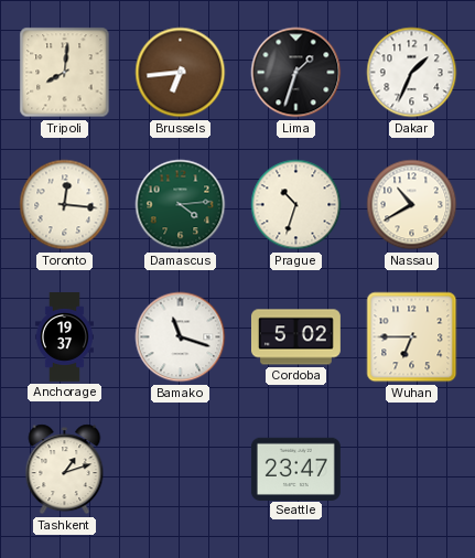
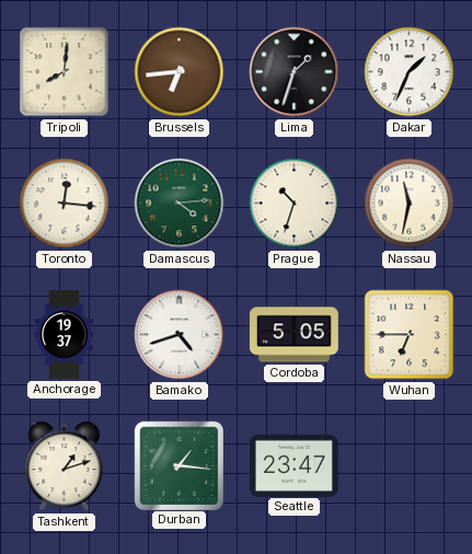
Nassau: 10:40 -> 11:32
Bamako: 11:18 -> 4:42
Cordoba: 5:02 -> 5:05
Durban: none -> 1:16
